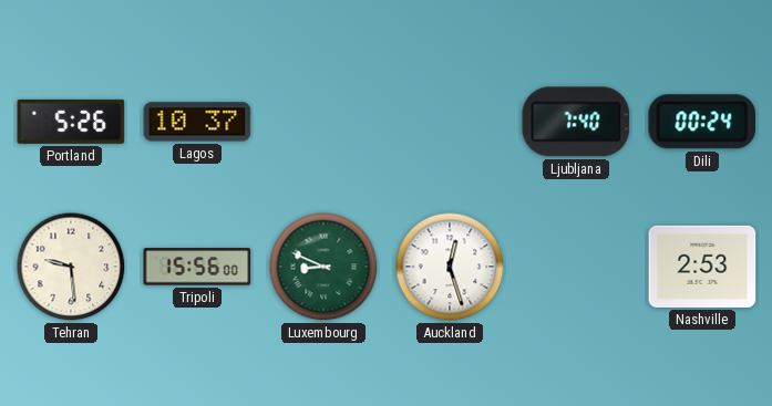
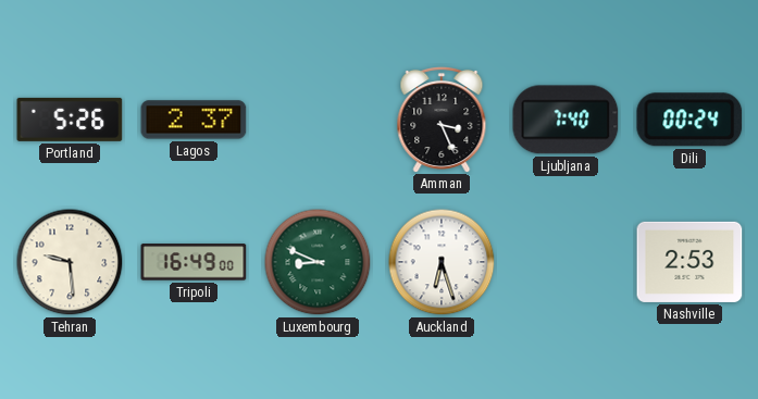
Lagos: 10:37 -> 2:37
Amman: none -> 3:26
Tripoli: 15:56 -> 16:49
Auckland: 12:27 -> 6:27
